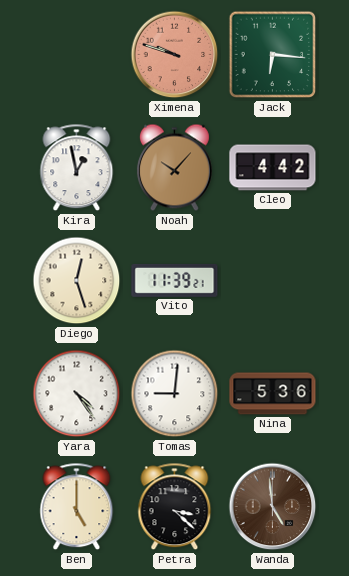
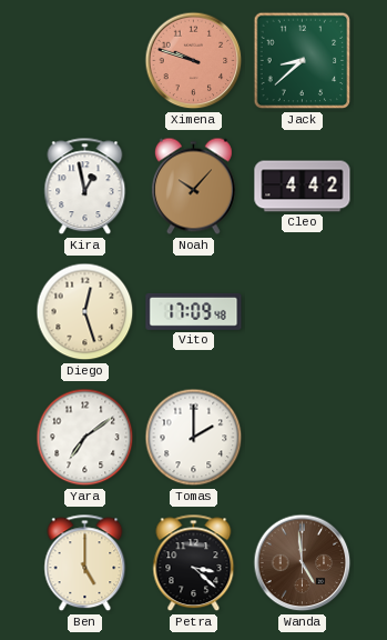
Jack: 6:16 -> 8:38
Vito: 11:39 -> 17:09
Yara: 4:24 -> 7:09
Tomas: 9:01 -> 2:00
Nina: 5:36 -> none
